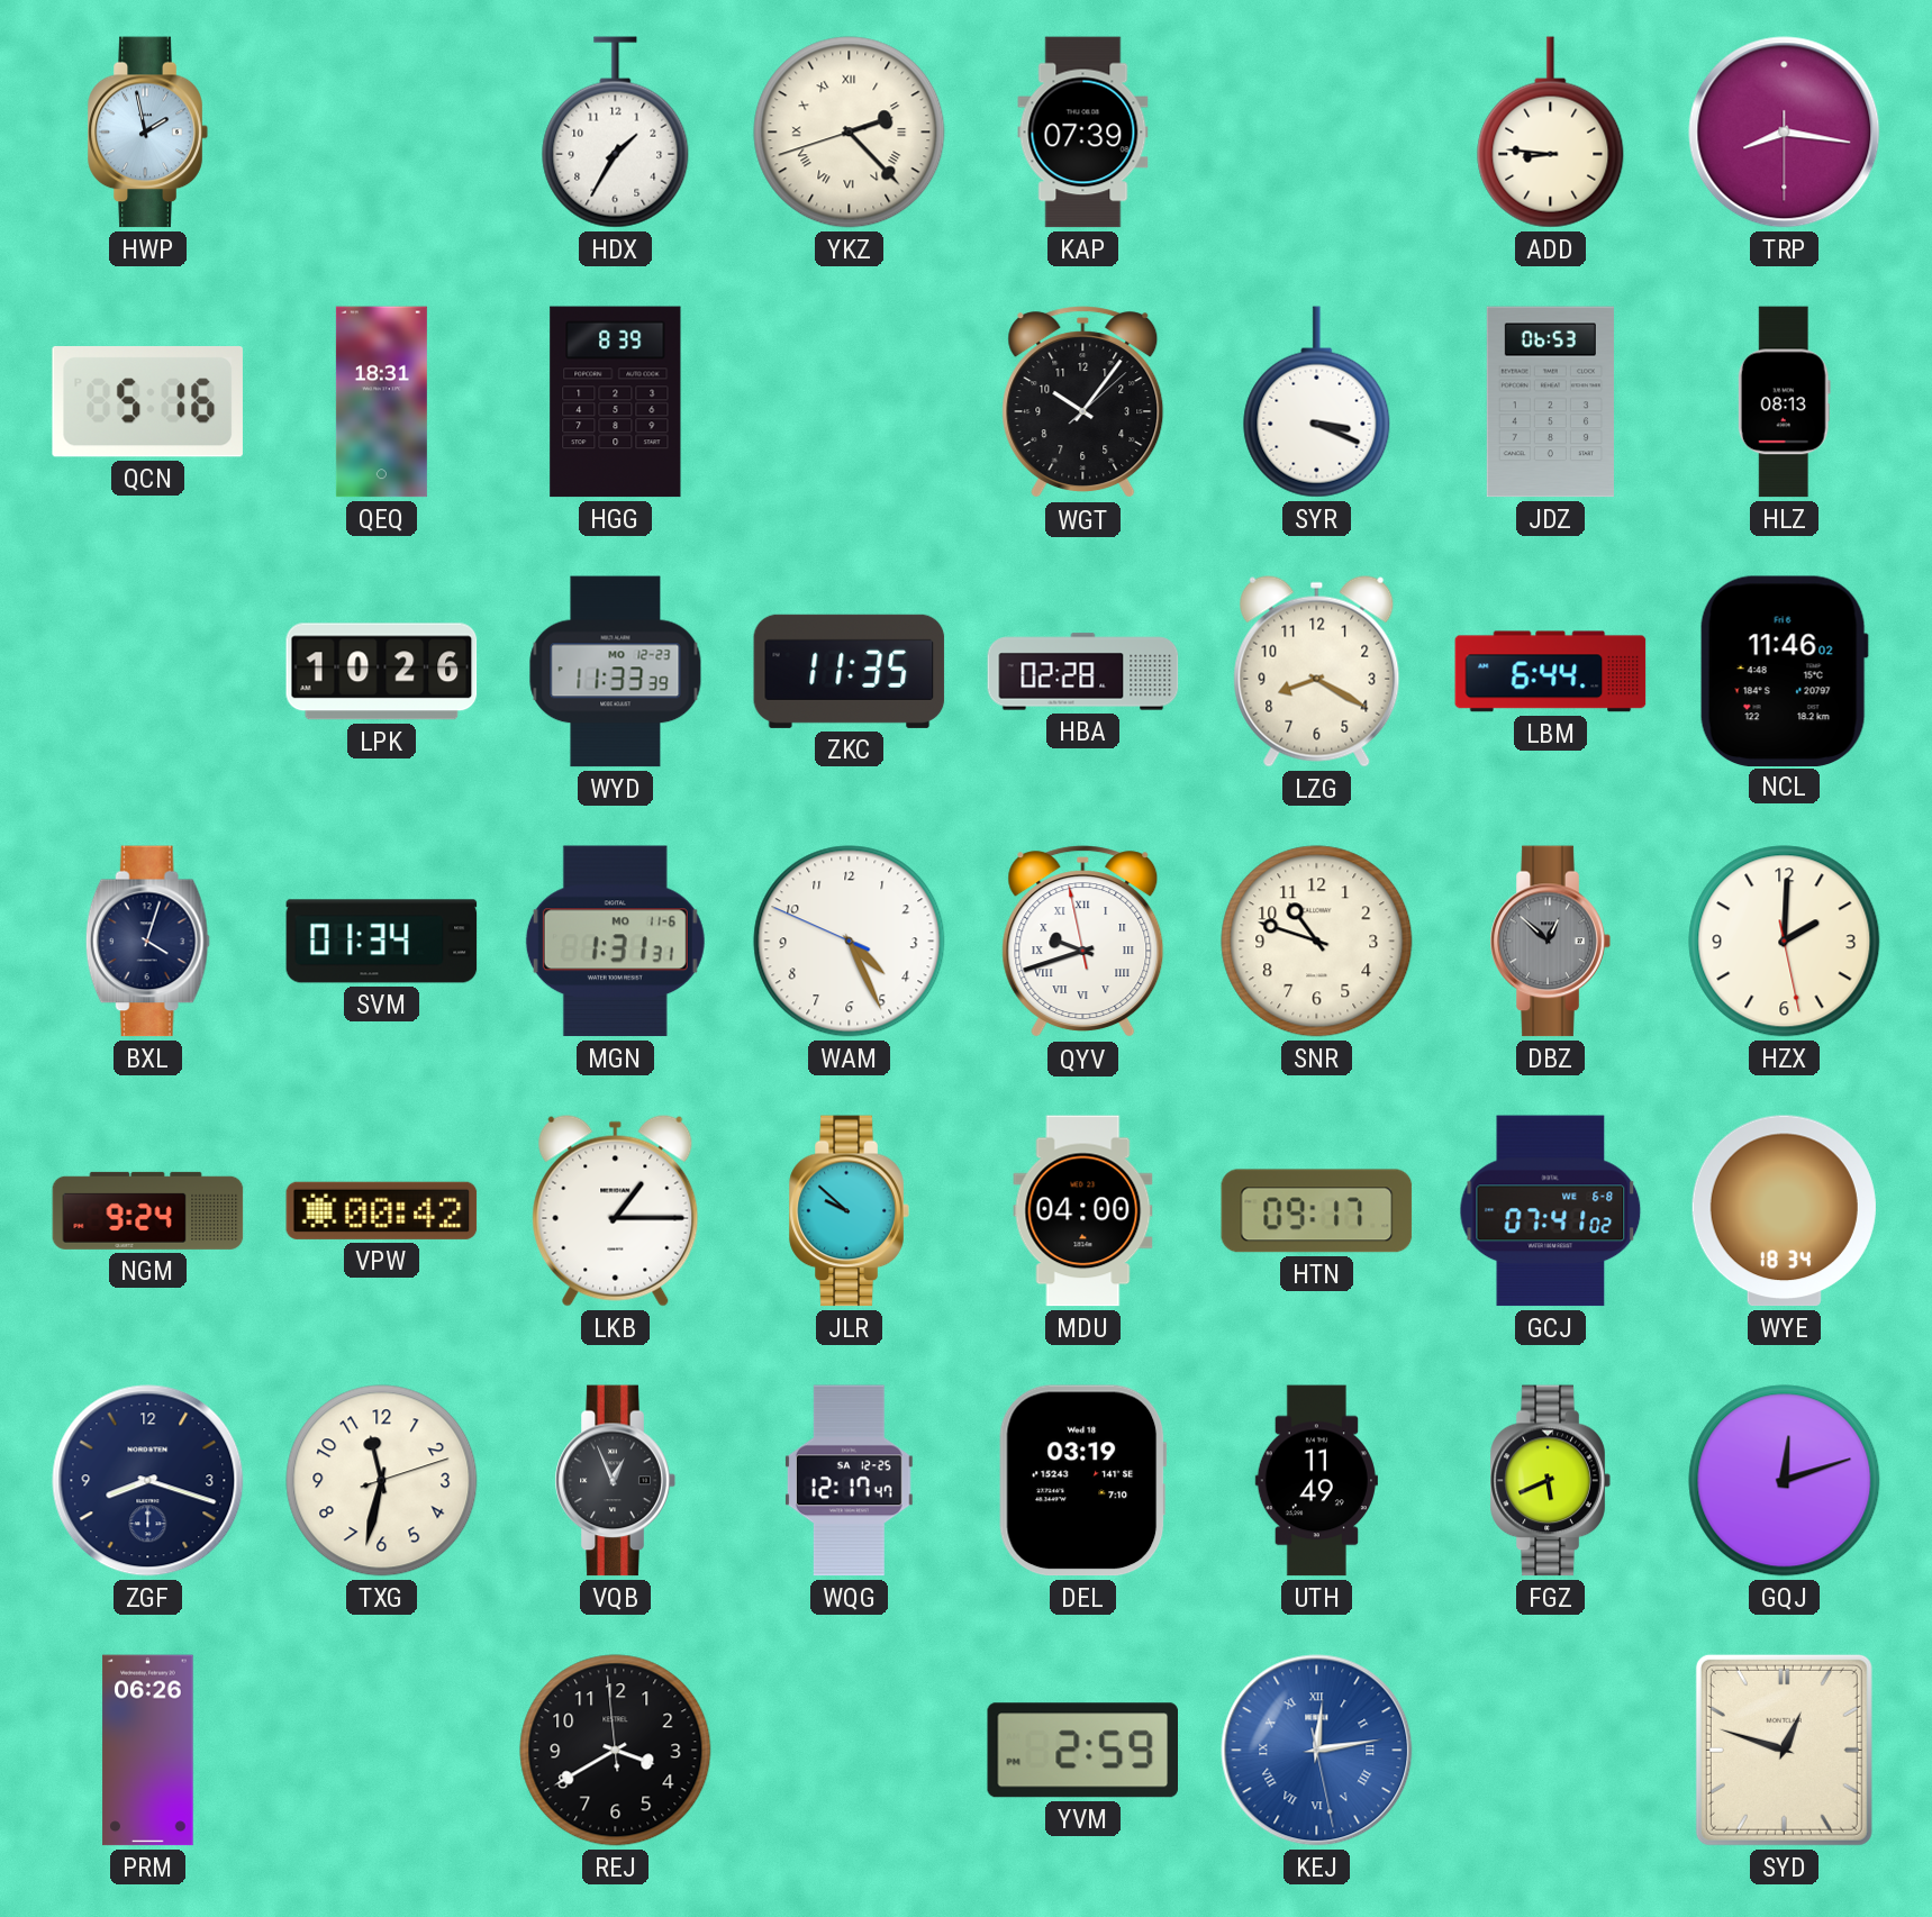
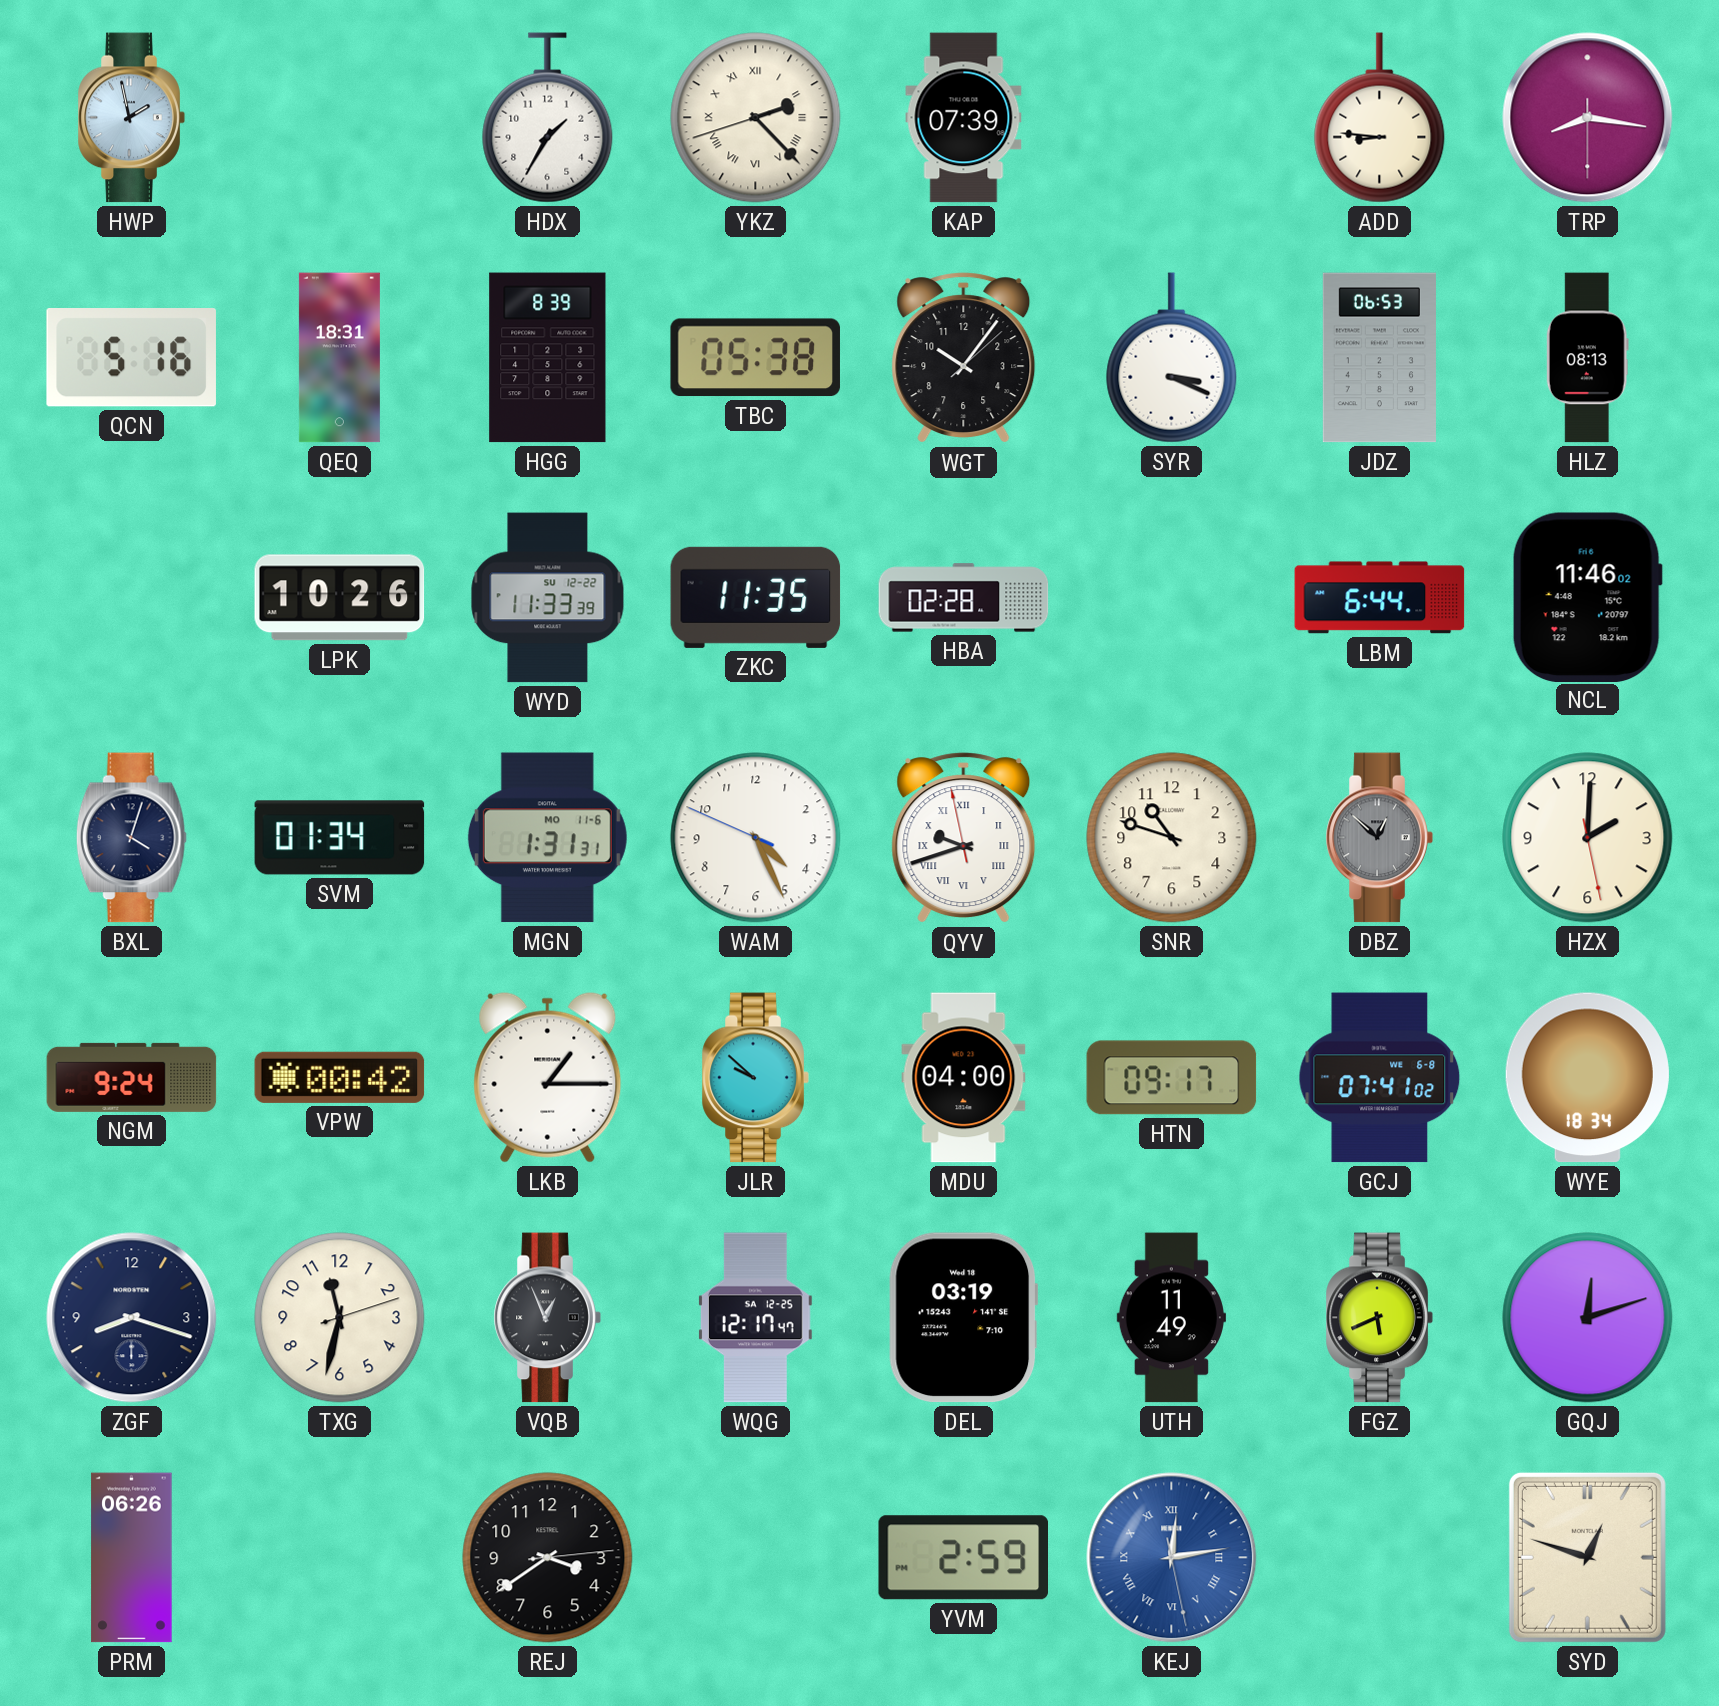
TBC: none -> 05:38
WYD date: MO 12-23 -> SU 12-22
LZG: 8:20 -> none
REJ: 3:39:59 -> 3:39:14
